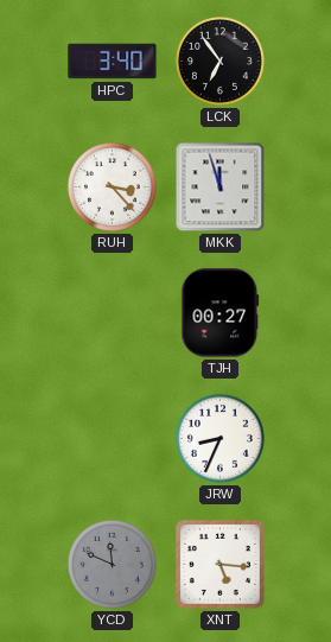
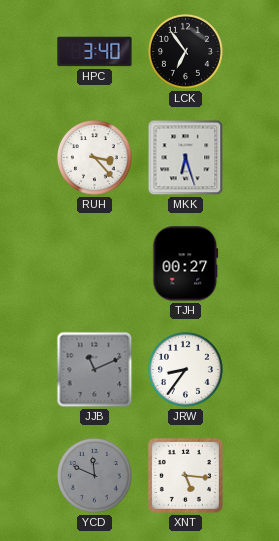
MKK: 11:57 -> 6:27
JJB: none -> 11:11
JRW: 8:34 -> 8:36
